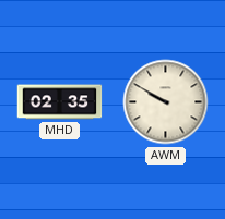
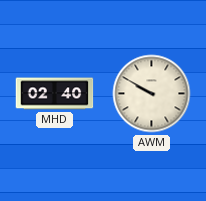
MHD: 02:35 -> 02:40
